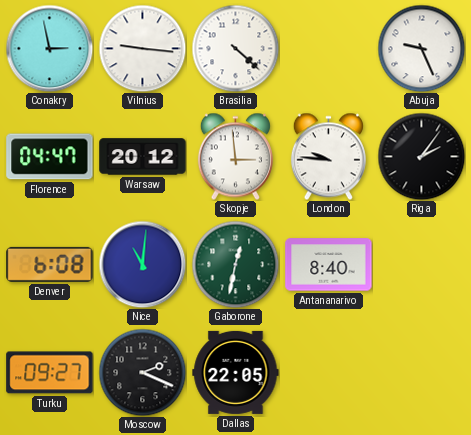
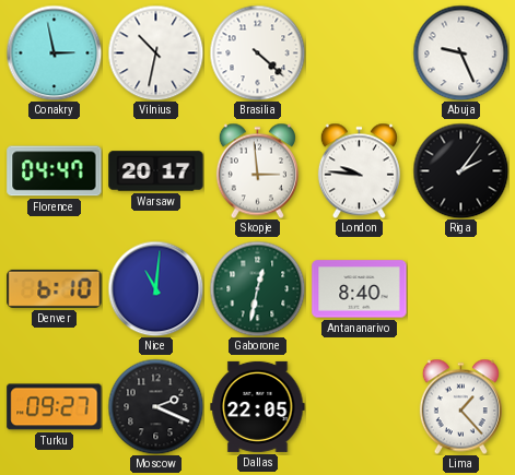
Vilnius: 9:16 -> 10:32
Warsaw: 20:12 -> 20:17
Denver: 6:08 -> 6:10
Lima: none -> 1:23
